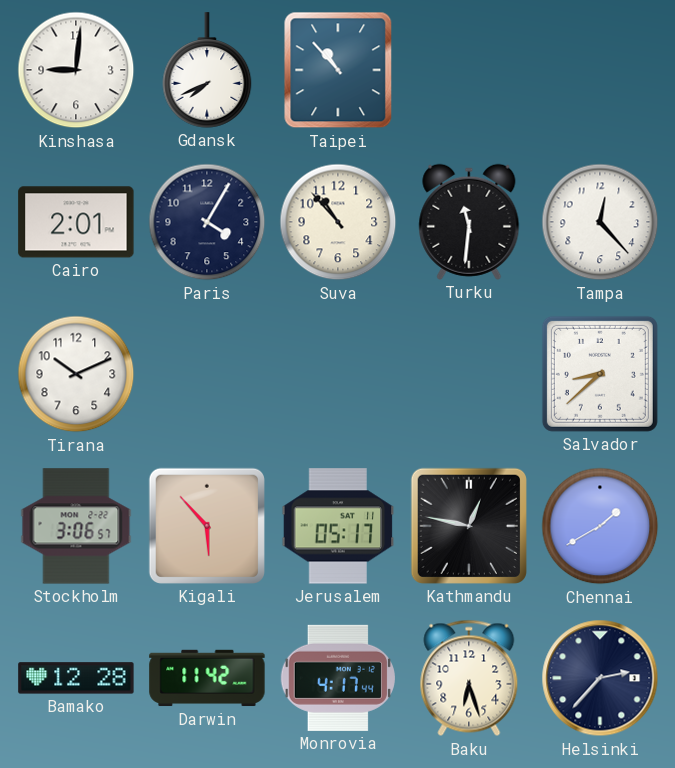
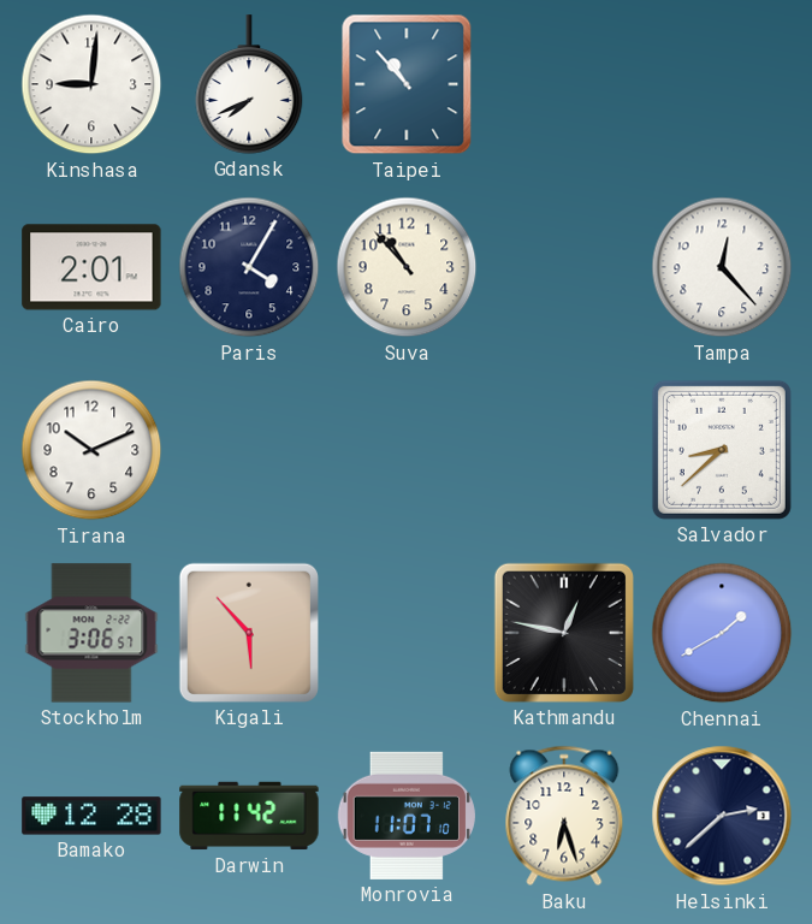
Turku: 11:31 -> none
Jerusalem: 05:17 -> none
Monrovia: 4:17 -> 11:07
Helsinki: 2:37 -> 2:38
